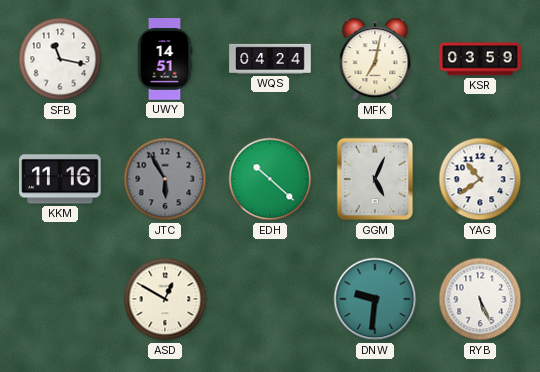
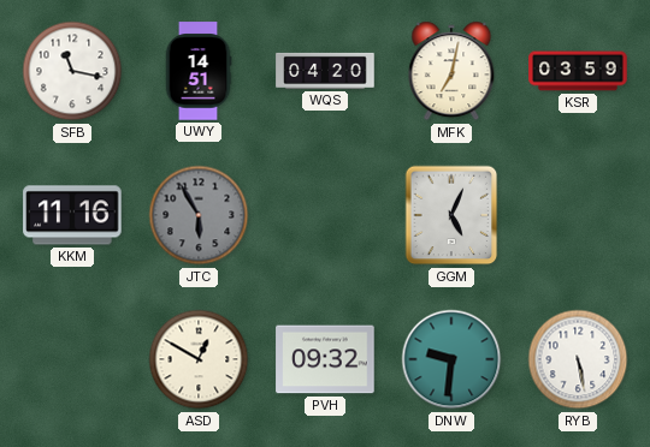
WQS: 04:24 -> 04:20
EDH: 10:22 -> none
YAG: 10:39 -> none
PVH: none -> 09:32
RYB: 5:26 -> 5:28
